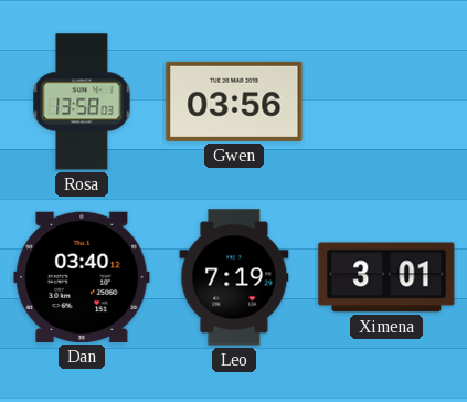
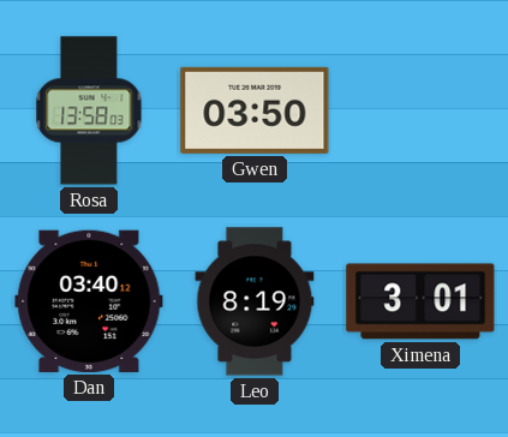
Gwen: 03:56 -> 03:50
Leo: 7:19 -> 8:19
